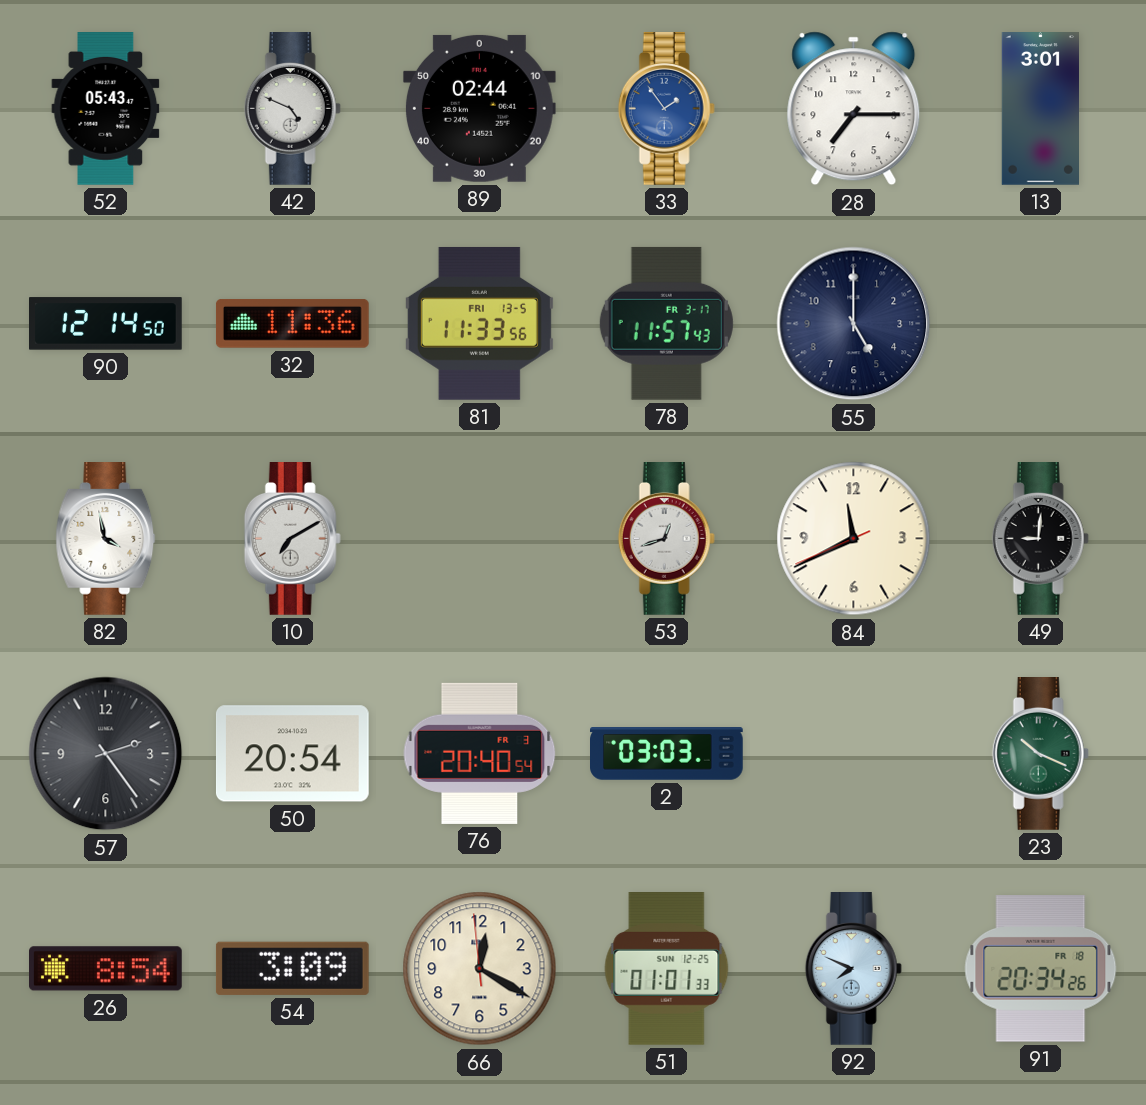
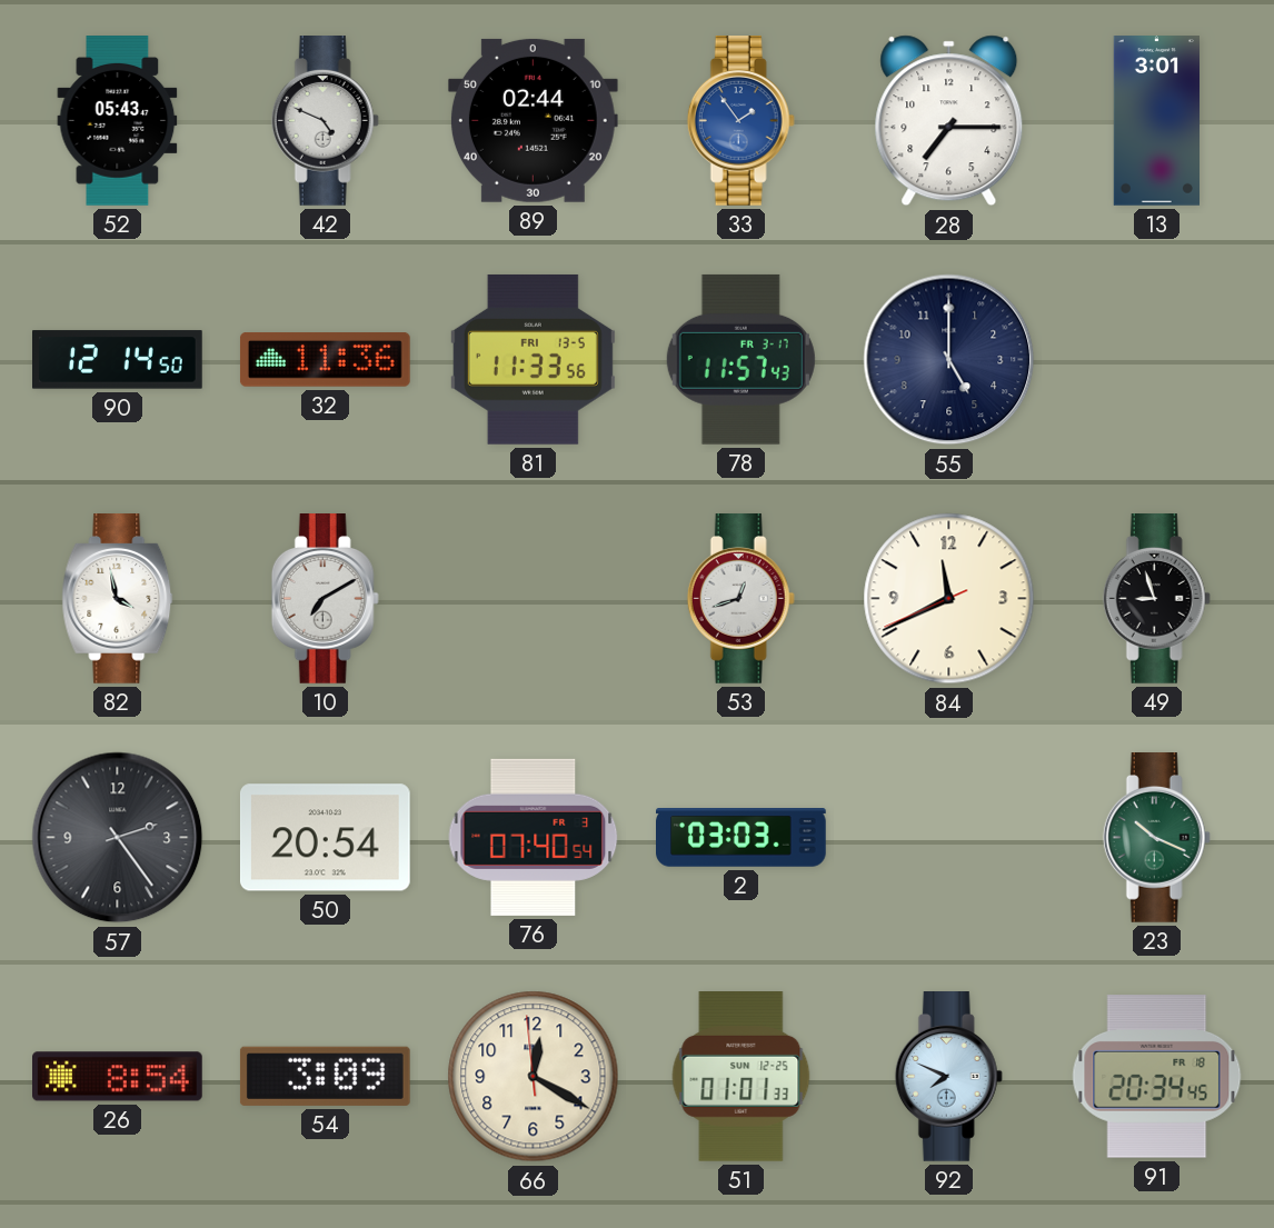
49: 9:01 -> 8:57
76: 20:40 -> 07:40
91: 20:34:26 -> 20:34:45
